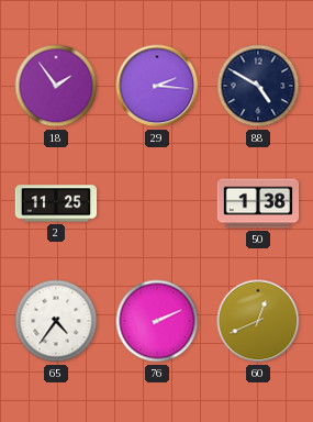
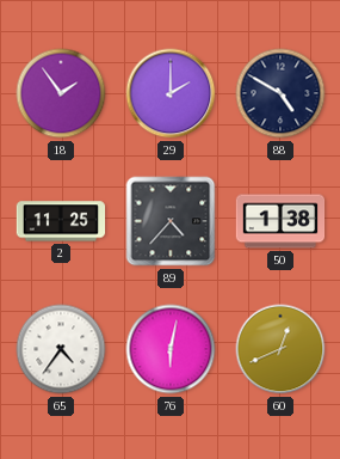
29: 2:16 -> 2:00
89: none -> 4:37
76: 2:11 -> 6:02
